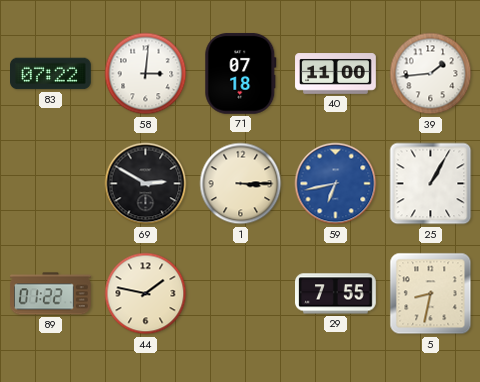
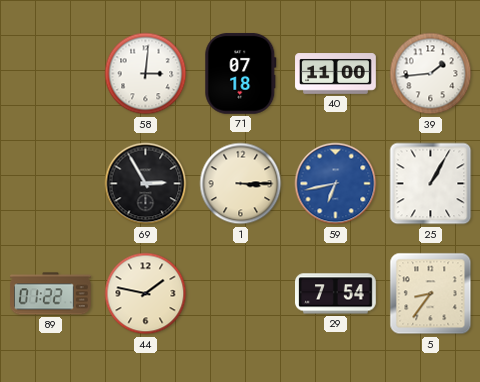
83: 07:22 -> none
69: 2:50 -> 2:55
29: 7:55 -> 7:54
5: 8:32 -> 8:36
